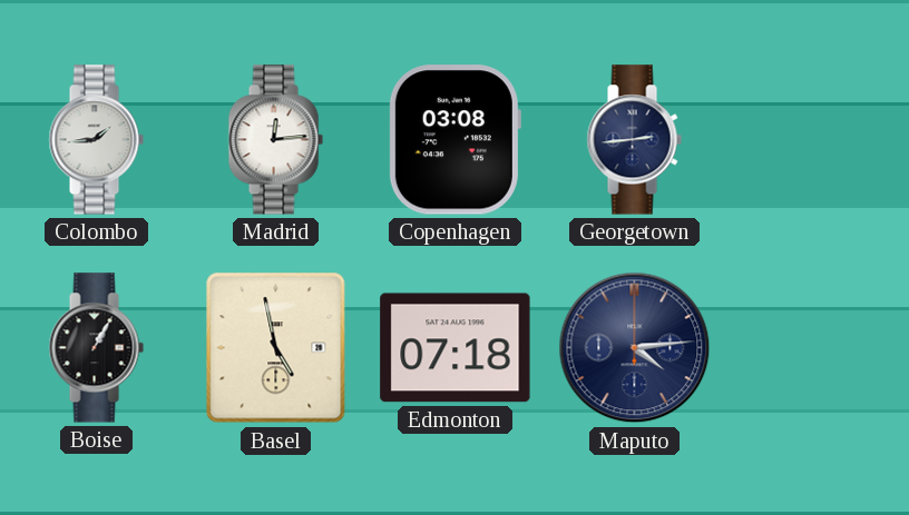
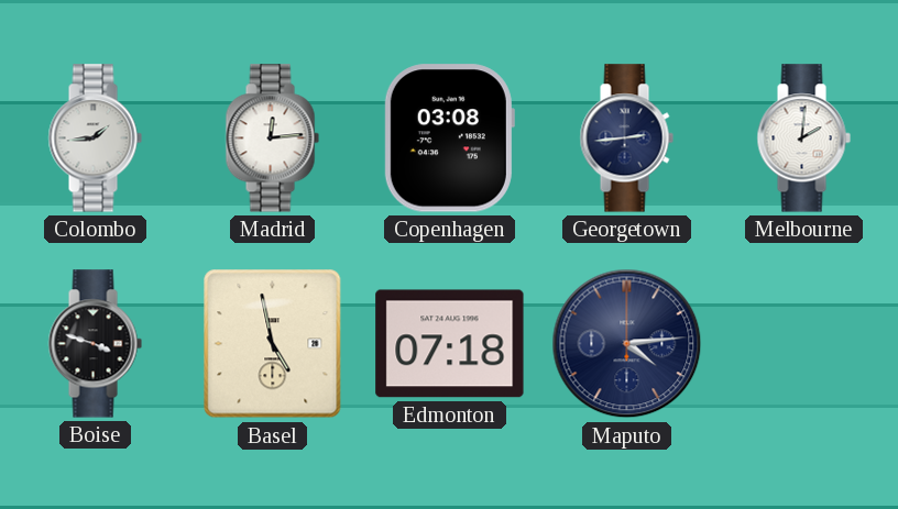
Melbourne: none -> 2:01
Boise: 1:05 -> 3:48
